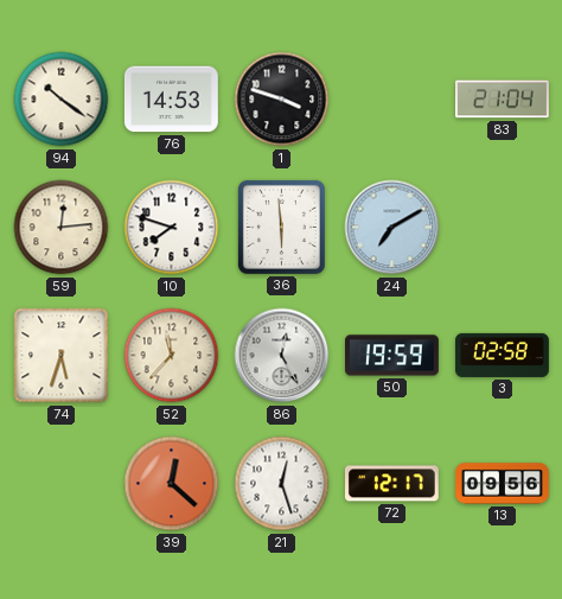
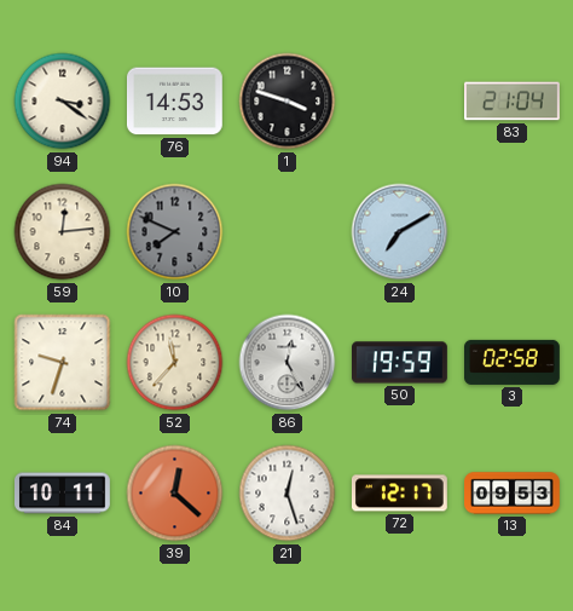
94: 10:21 -> 3:21
10: 7:48 -> 7:49
10 dial: white -> grey
36: 5:59 -> none
74: 5:33 -> 9:33
84: none -> 10:11
13: 09:56 -> 09:53
